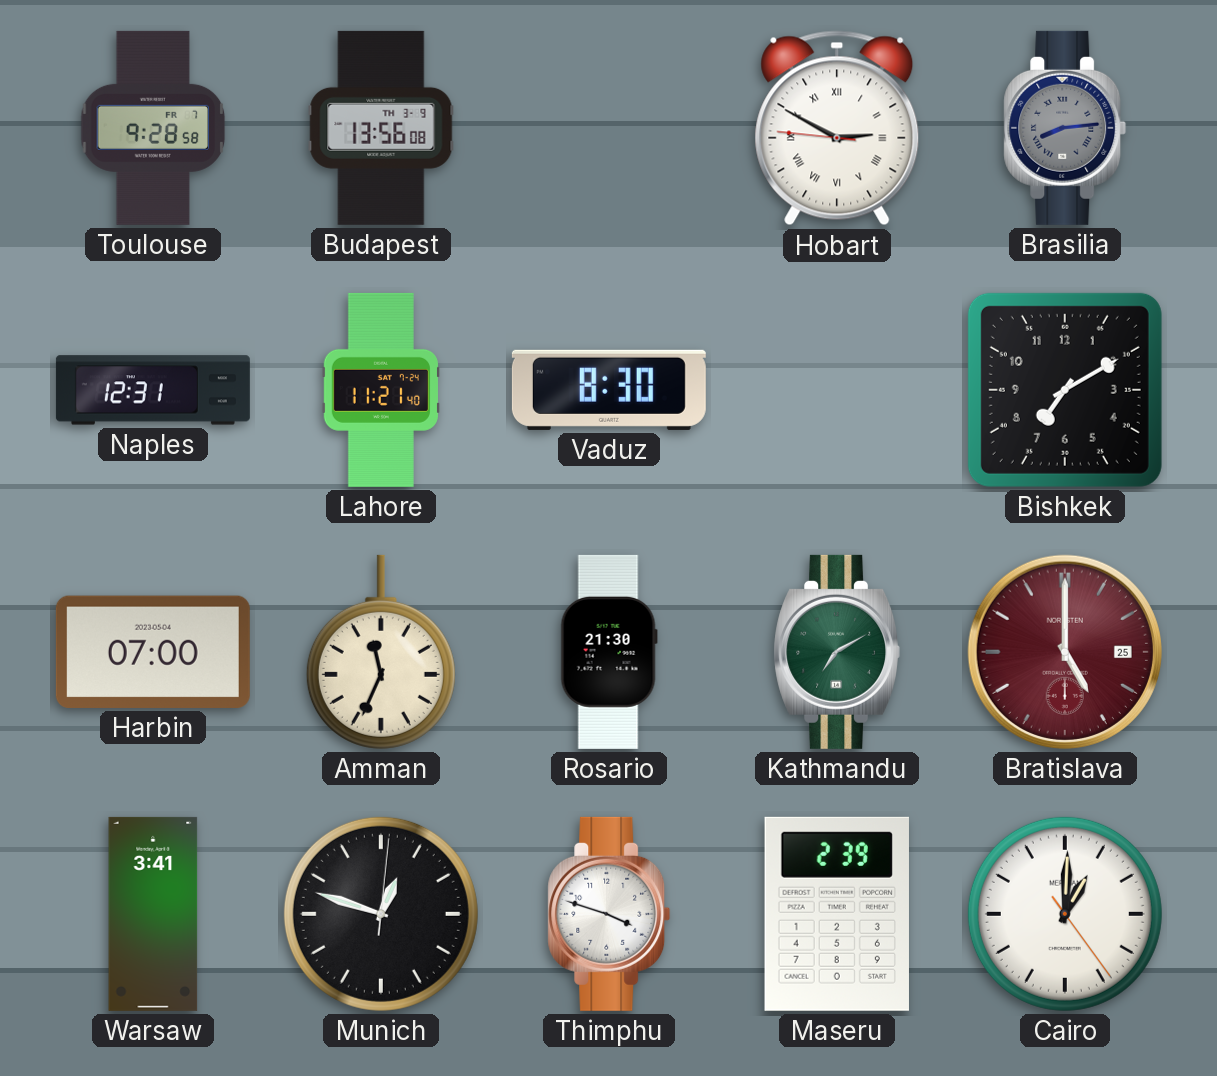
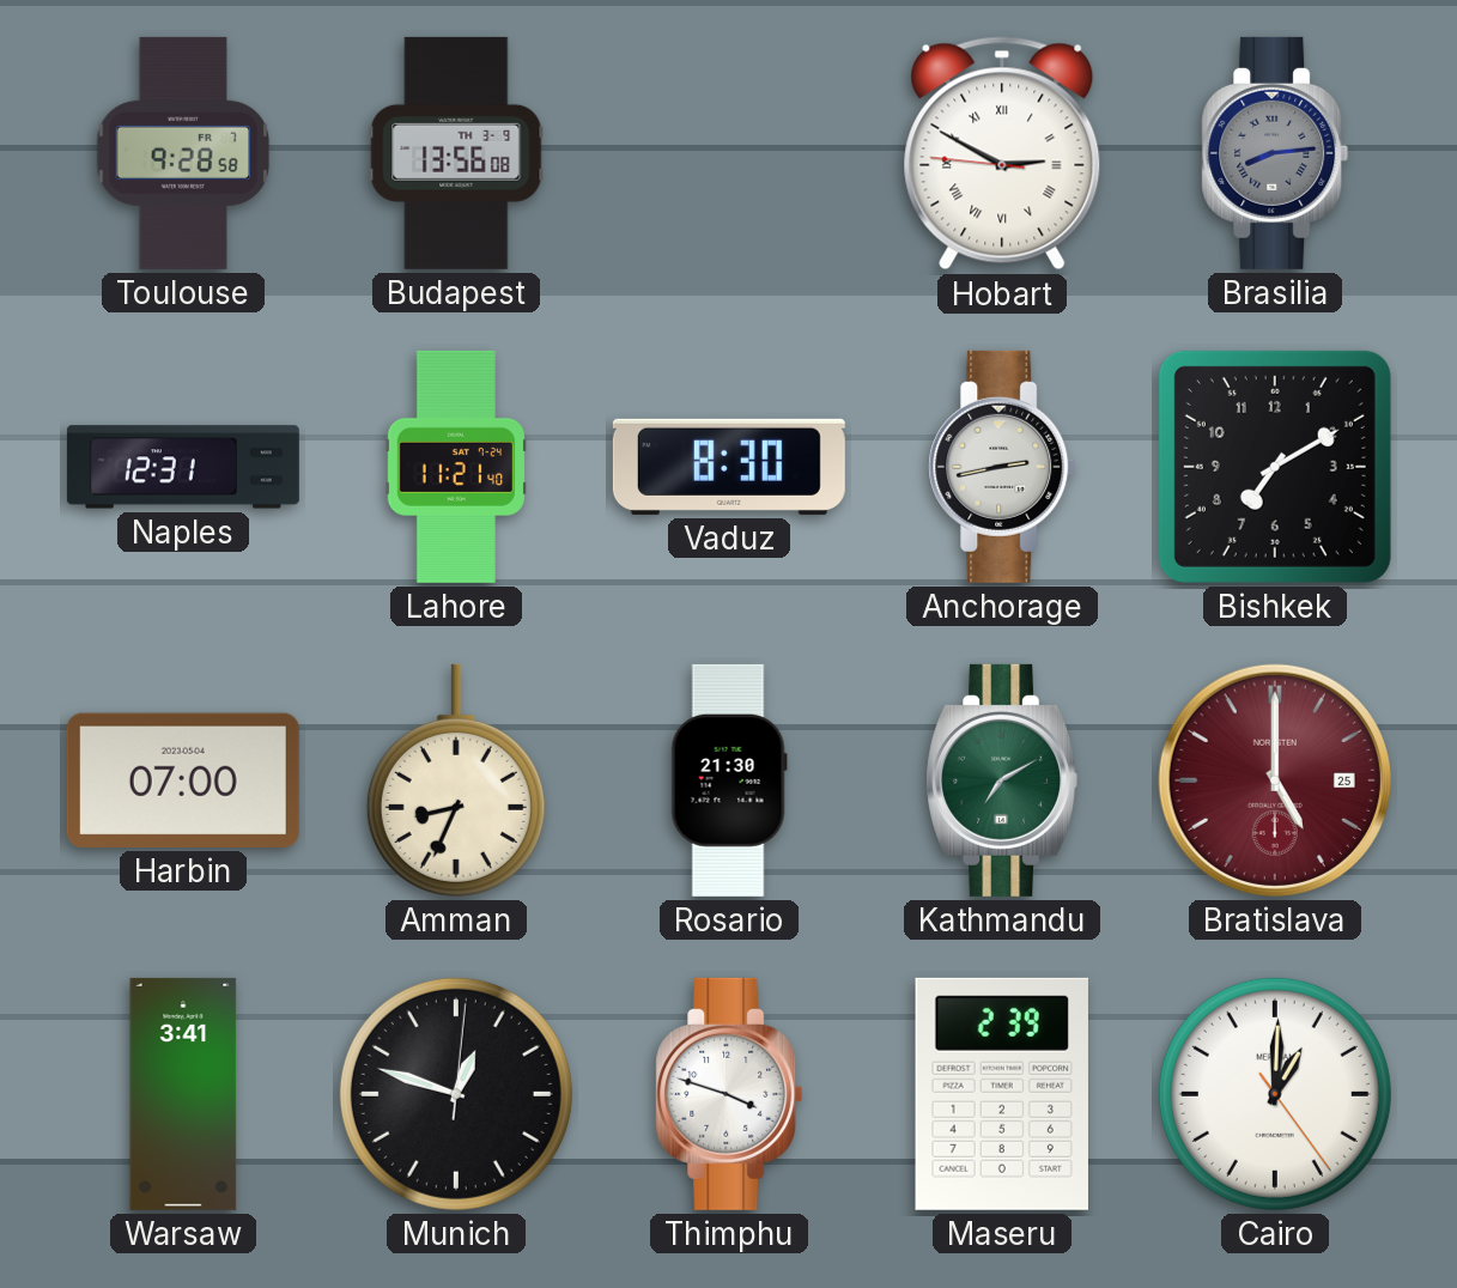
Anchorage: none -> 2:43
Amman: 11:34 -> 8:34
